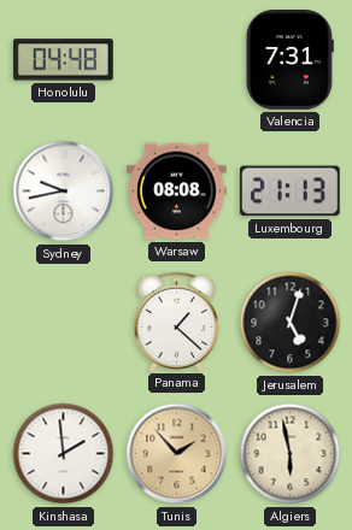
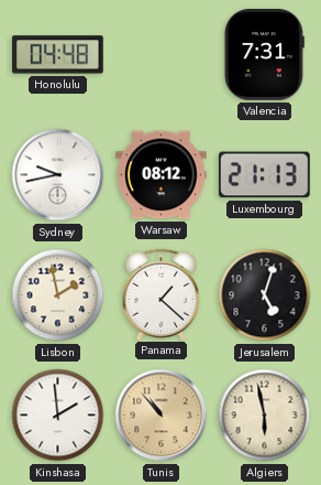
Warsaw: 08:08 -> 08:12
Lisbon: none -> 1:58
Tunis: 1:53 -> 10:53
